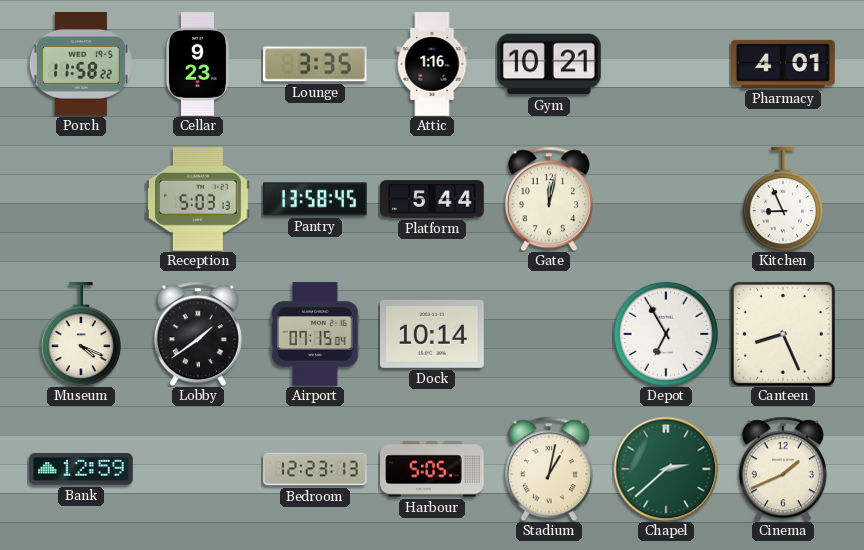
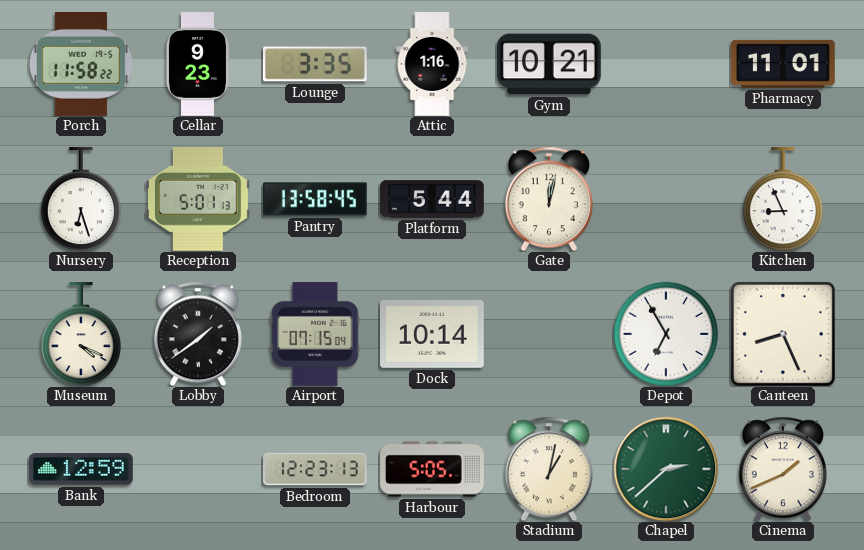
Pharmacy: 4:01 -> 11:01
Nursery: none -> 6:27
Reception: 5:03 -> 5:01
